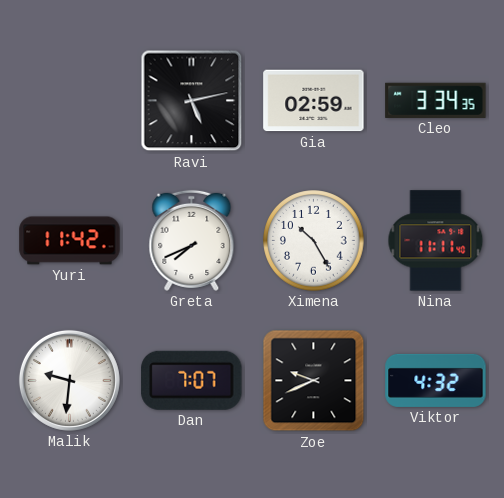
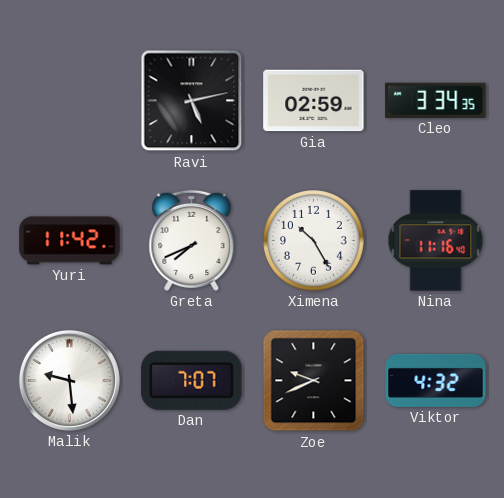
Nina: 11:11 -> 11:16
Malik: 9:31 -> 9:29
